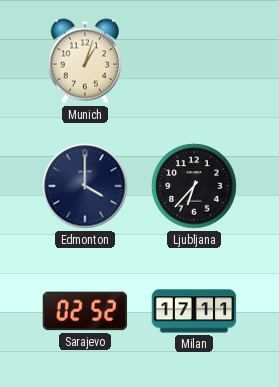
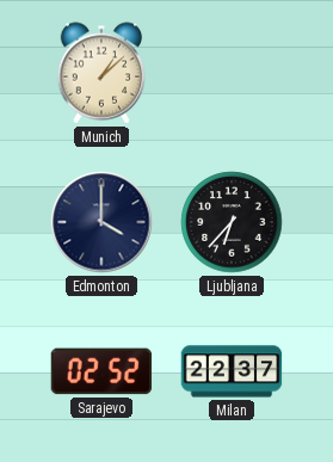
Munich: 1:03 -> 1:08
Milan: 17:11 -> 22:37
